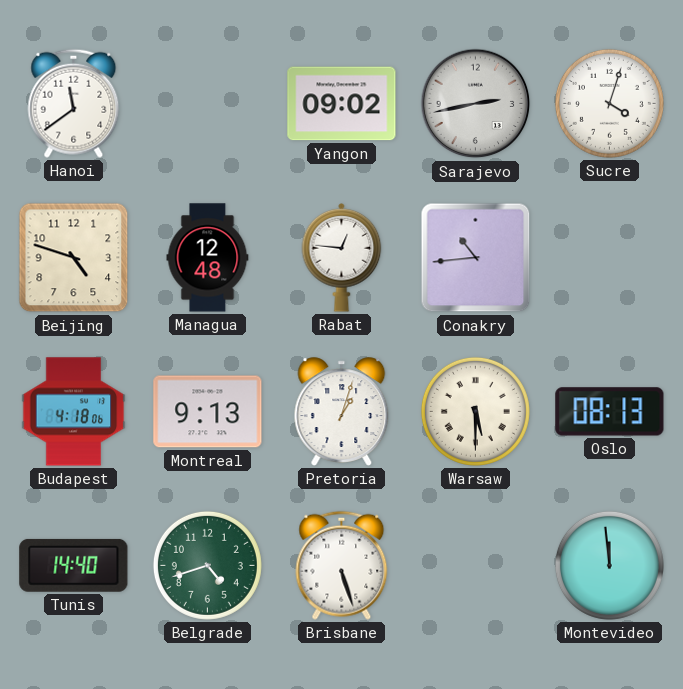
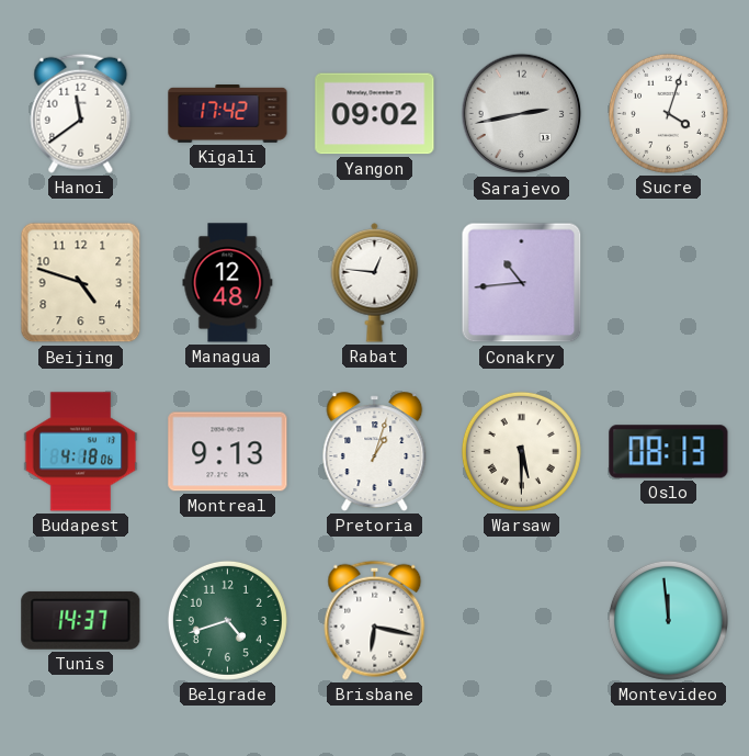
Kigali: none -> 17:42
Tunis: 14:40 -> 14:37
Brisbane: 5:27 -> 6:17
